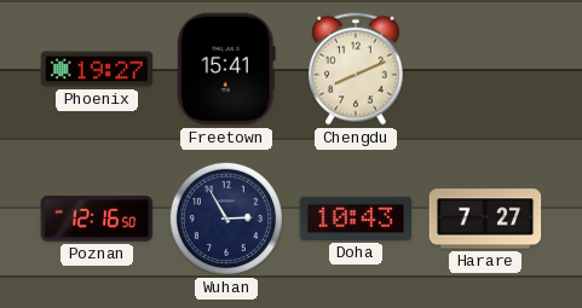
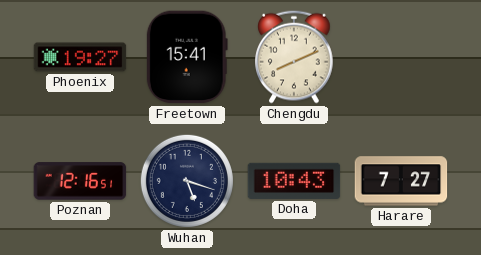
Poznan: 12:16:50 -> 12:16:51
Wuhan: 2:55 -> 5:18
